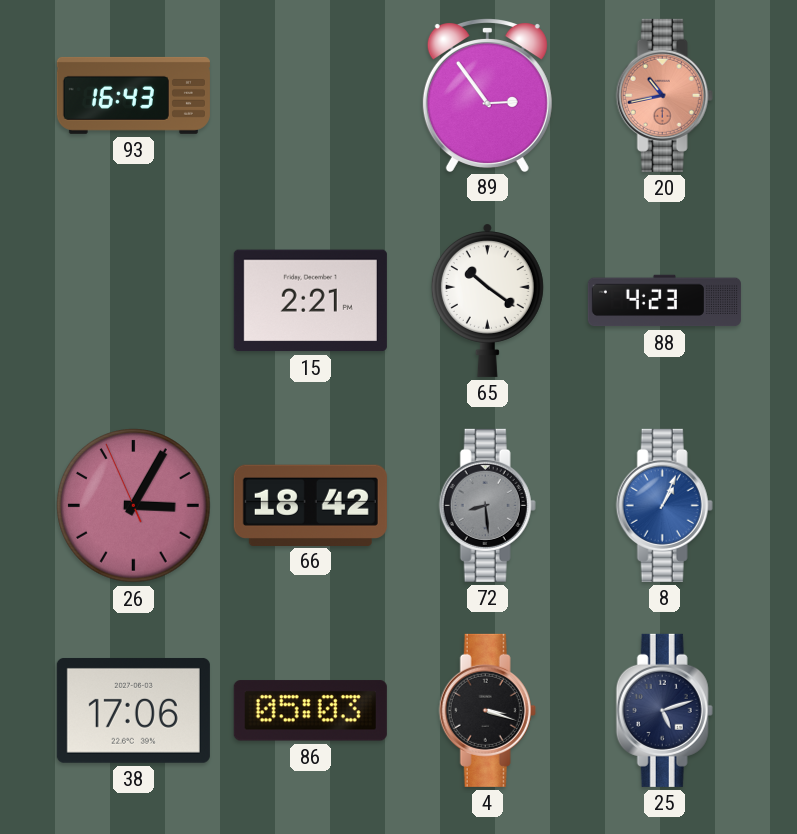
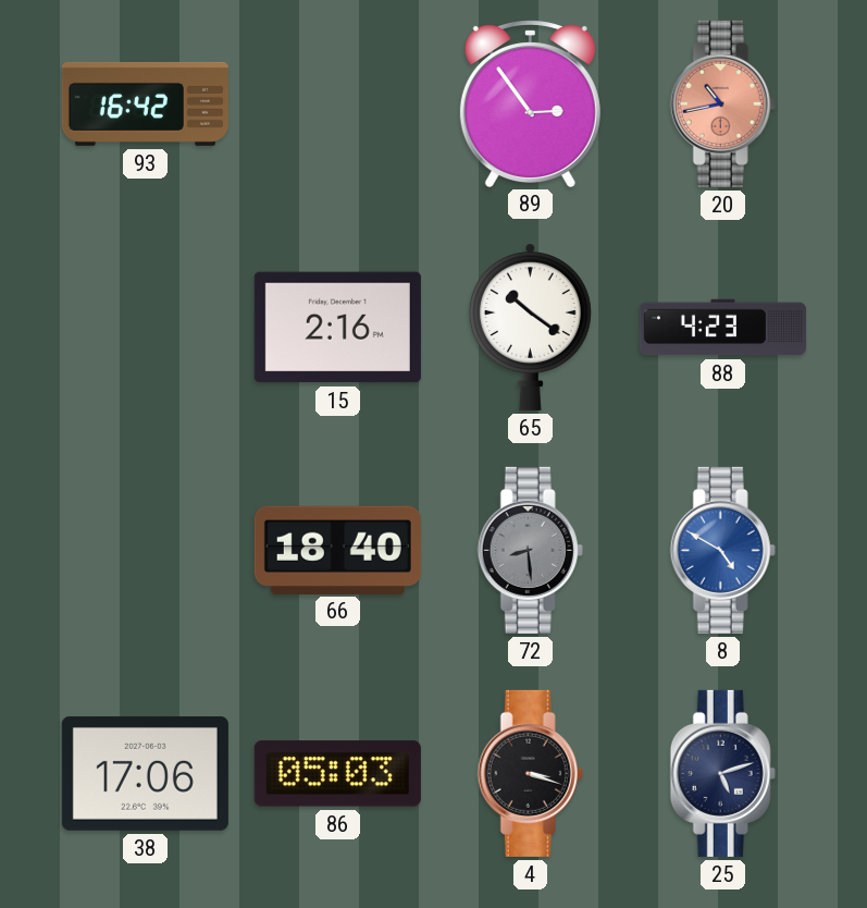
93: 16:43 -> 16:42
15: 2:21 -> 2:16
26: 3:04 -> none
66: 18:42 -> 18:40
8: 1:04 -> 4:50
